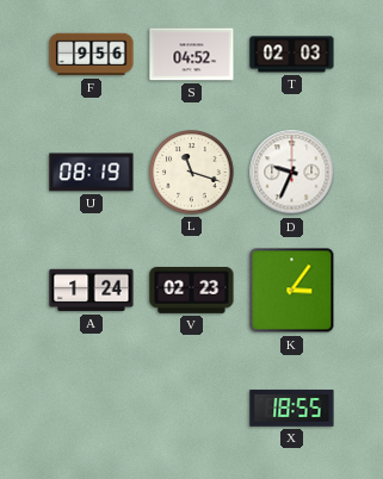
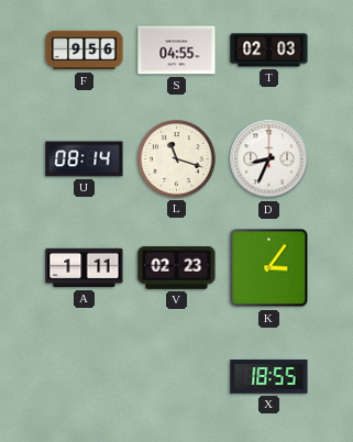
S: 04:52 -> 04:55
U: 08:19 -> 08:14
D: 9:34 -> 8:34
A: 1:24 -> 1:11
